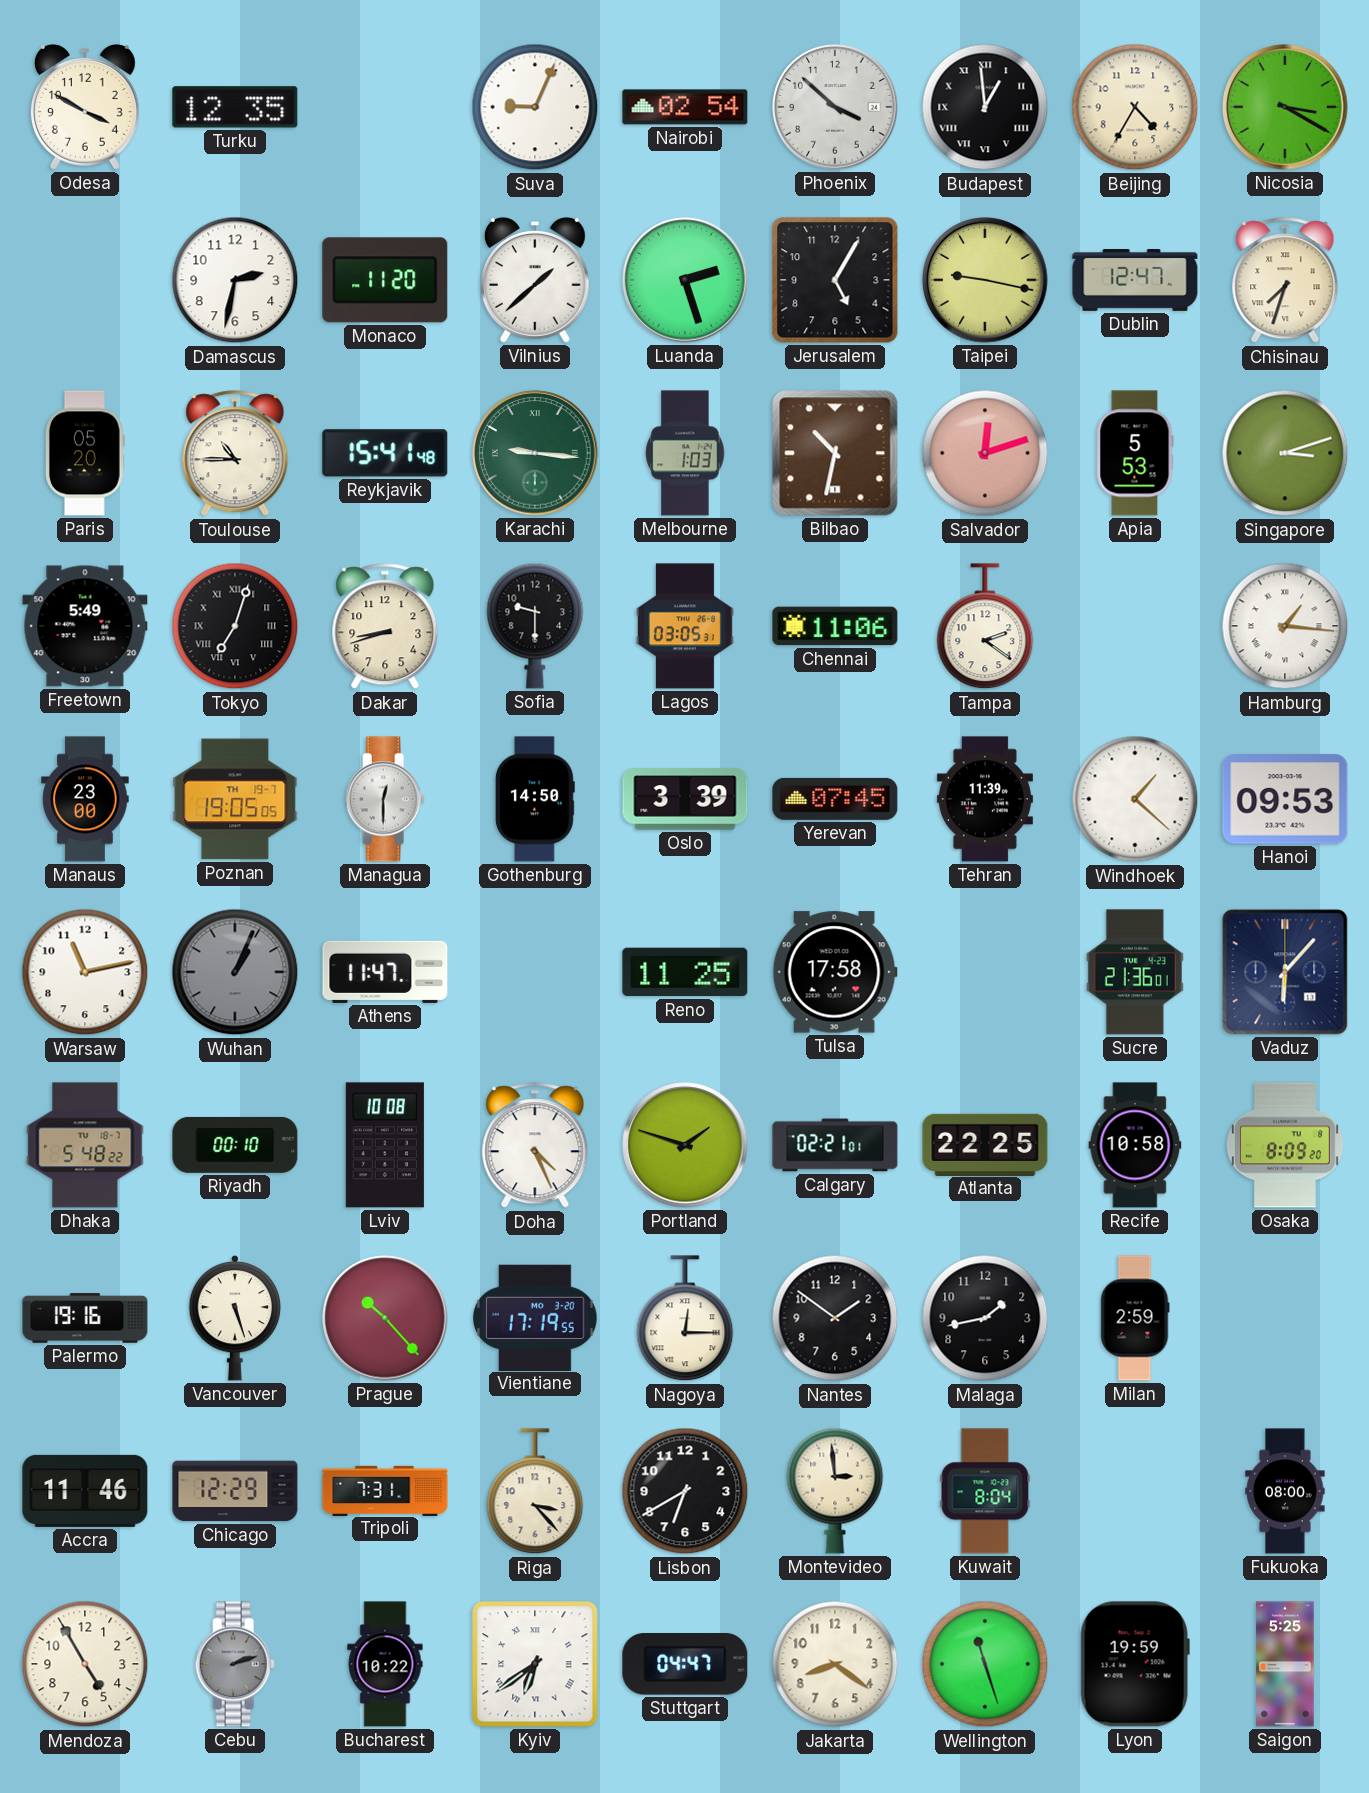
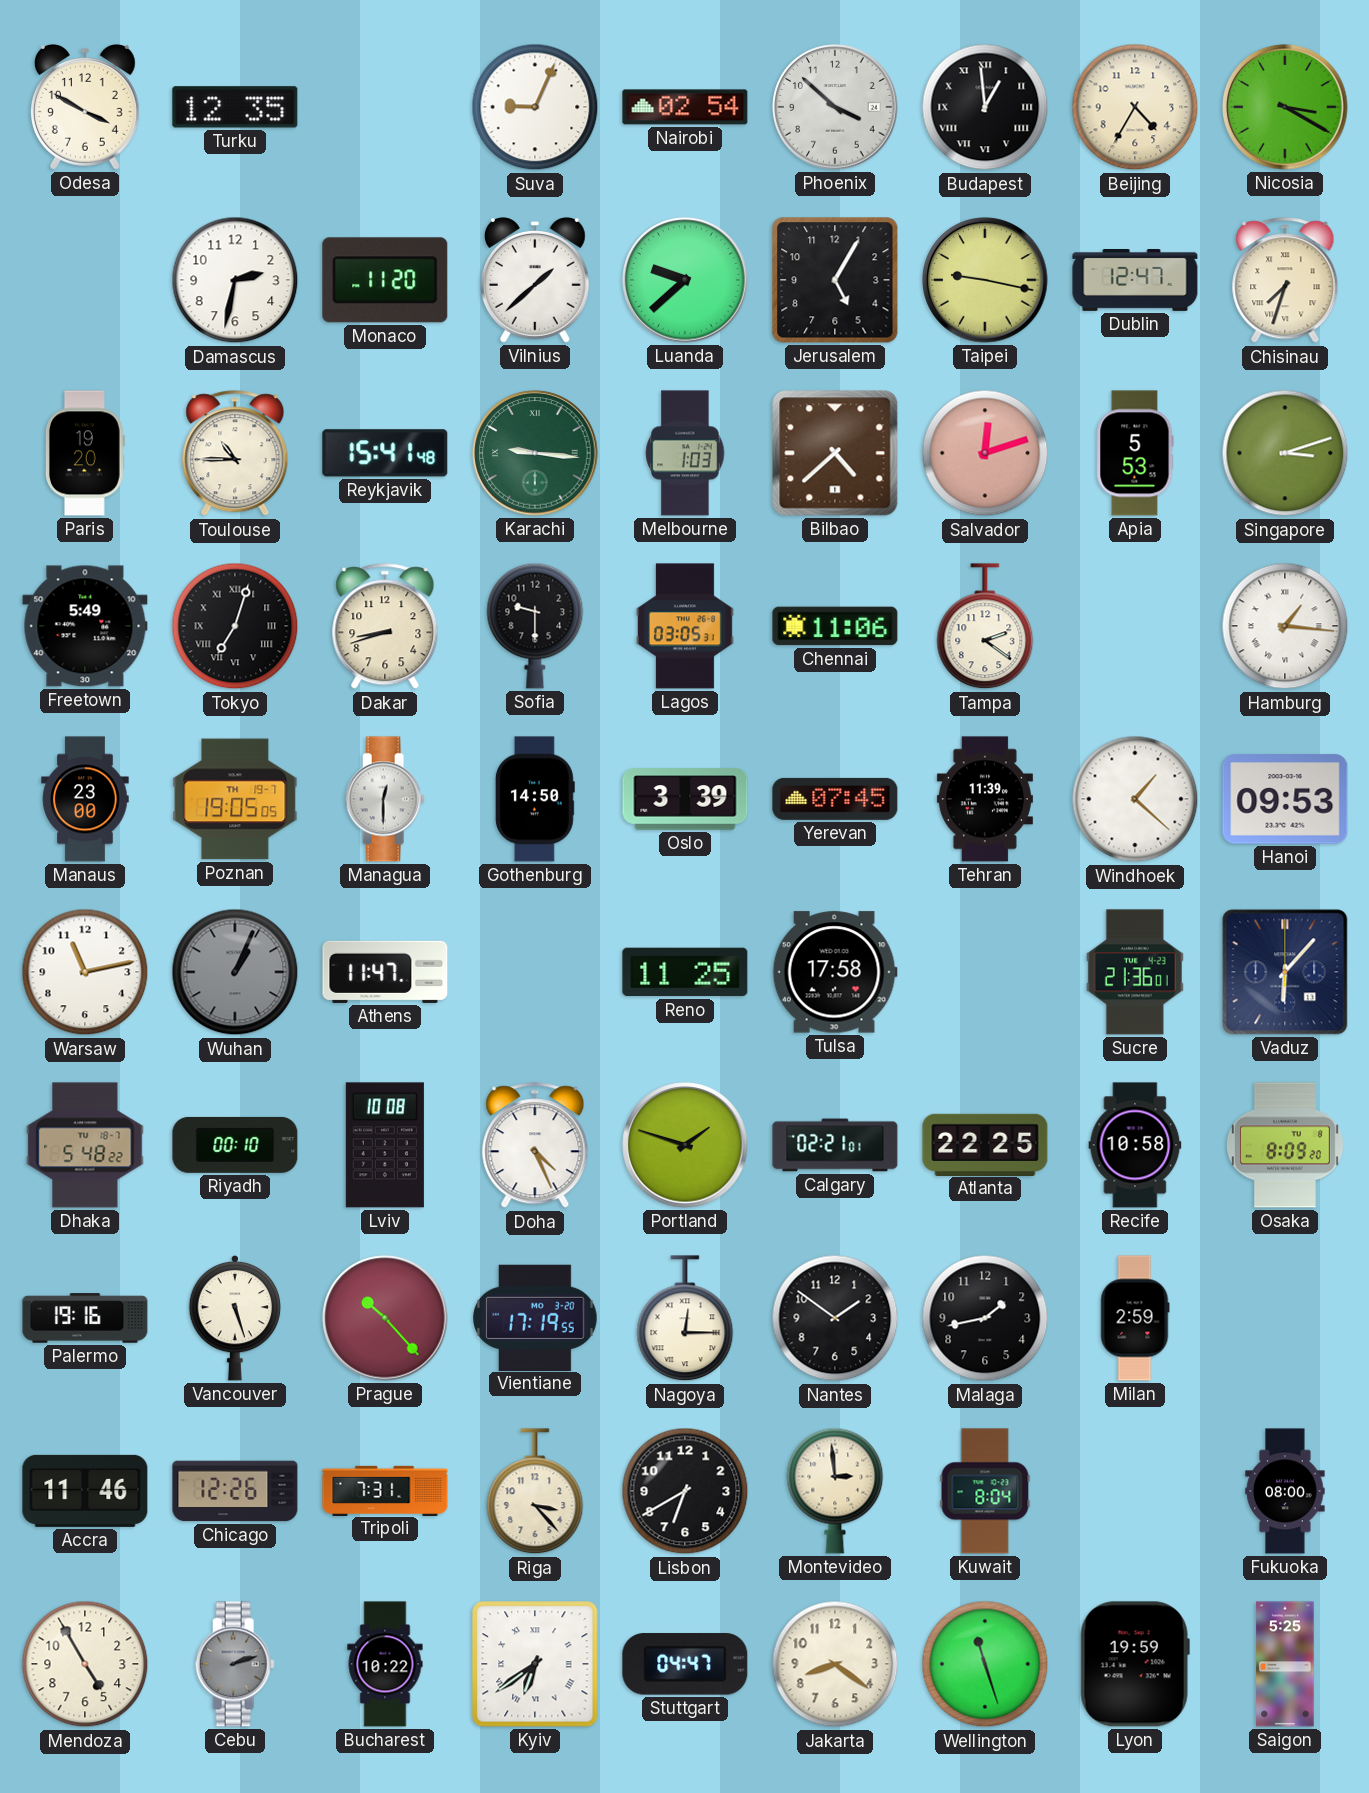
Luanda: 2:27 -> 9:38
Paris: 05:20 -> 19:20
Bilbao: 10:32 -> 4:38
Chicago: 12:29 -> 12:26
